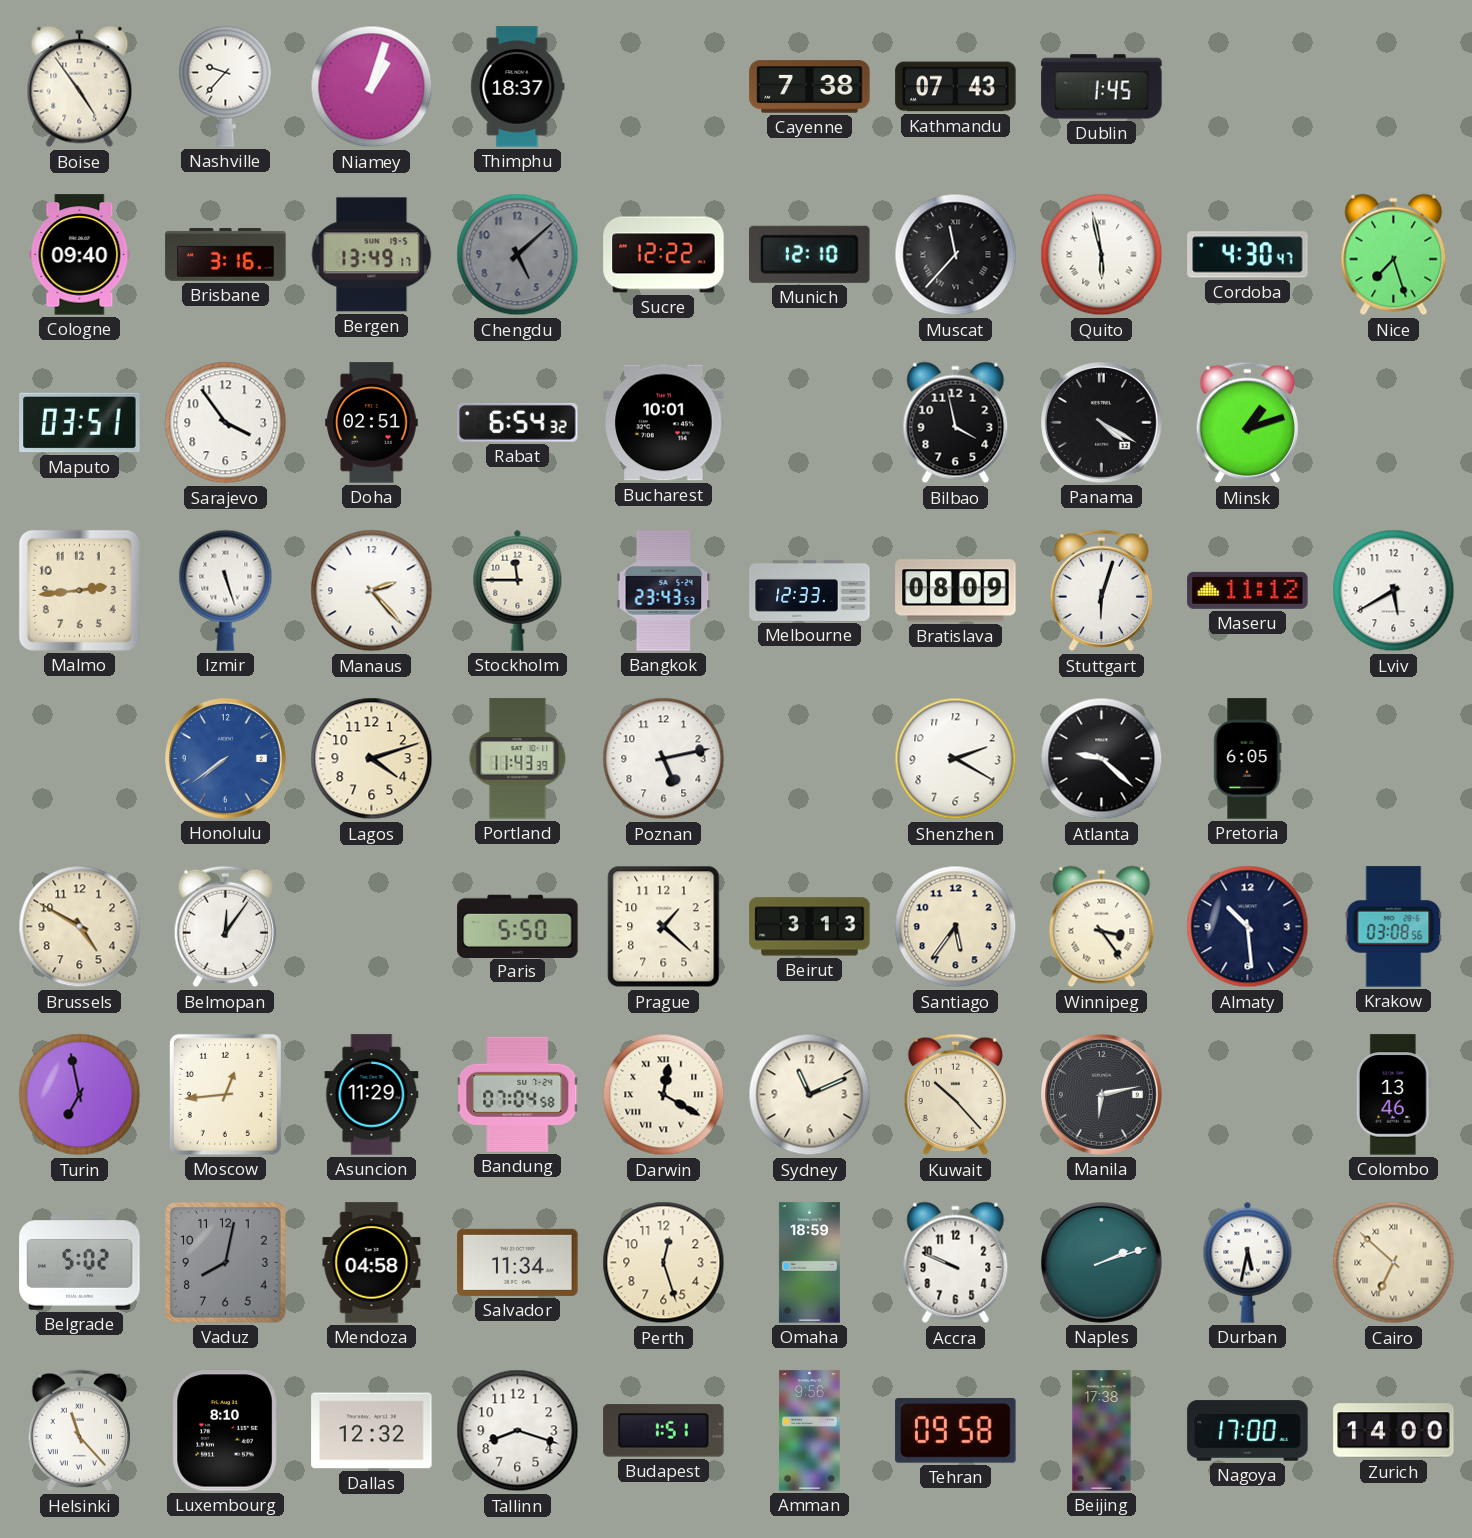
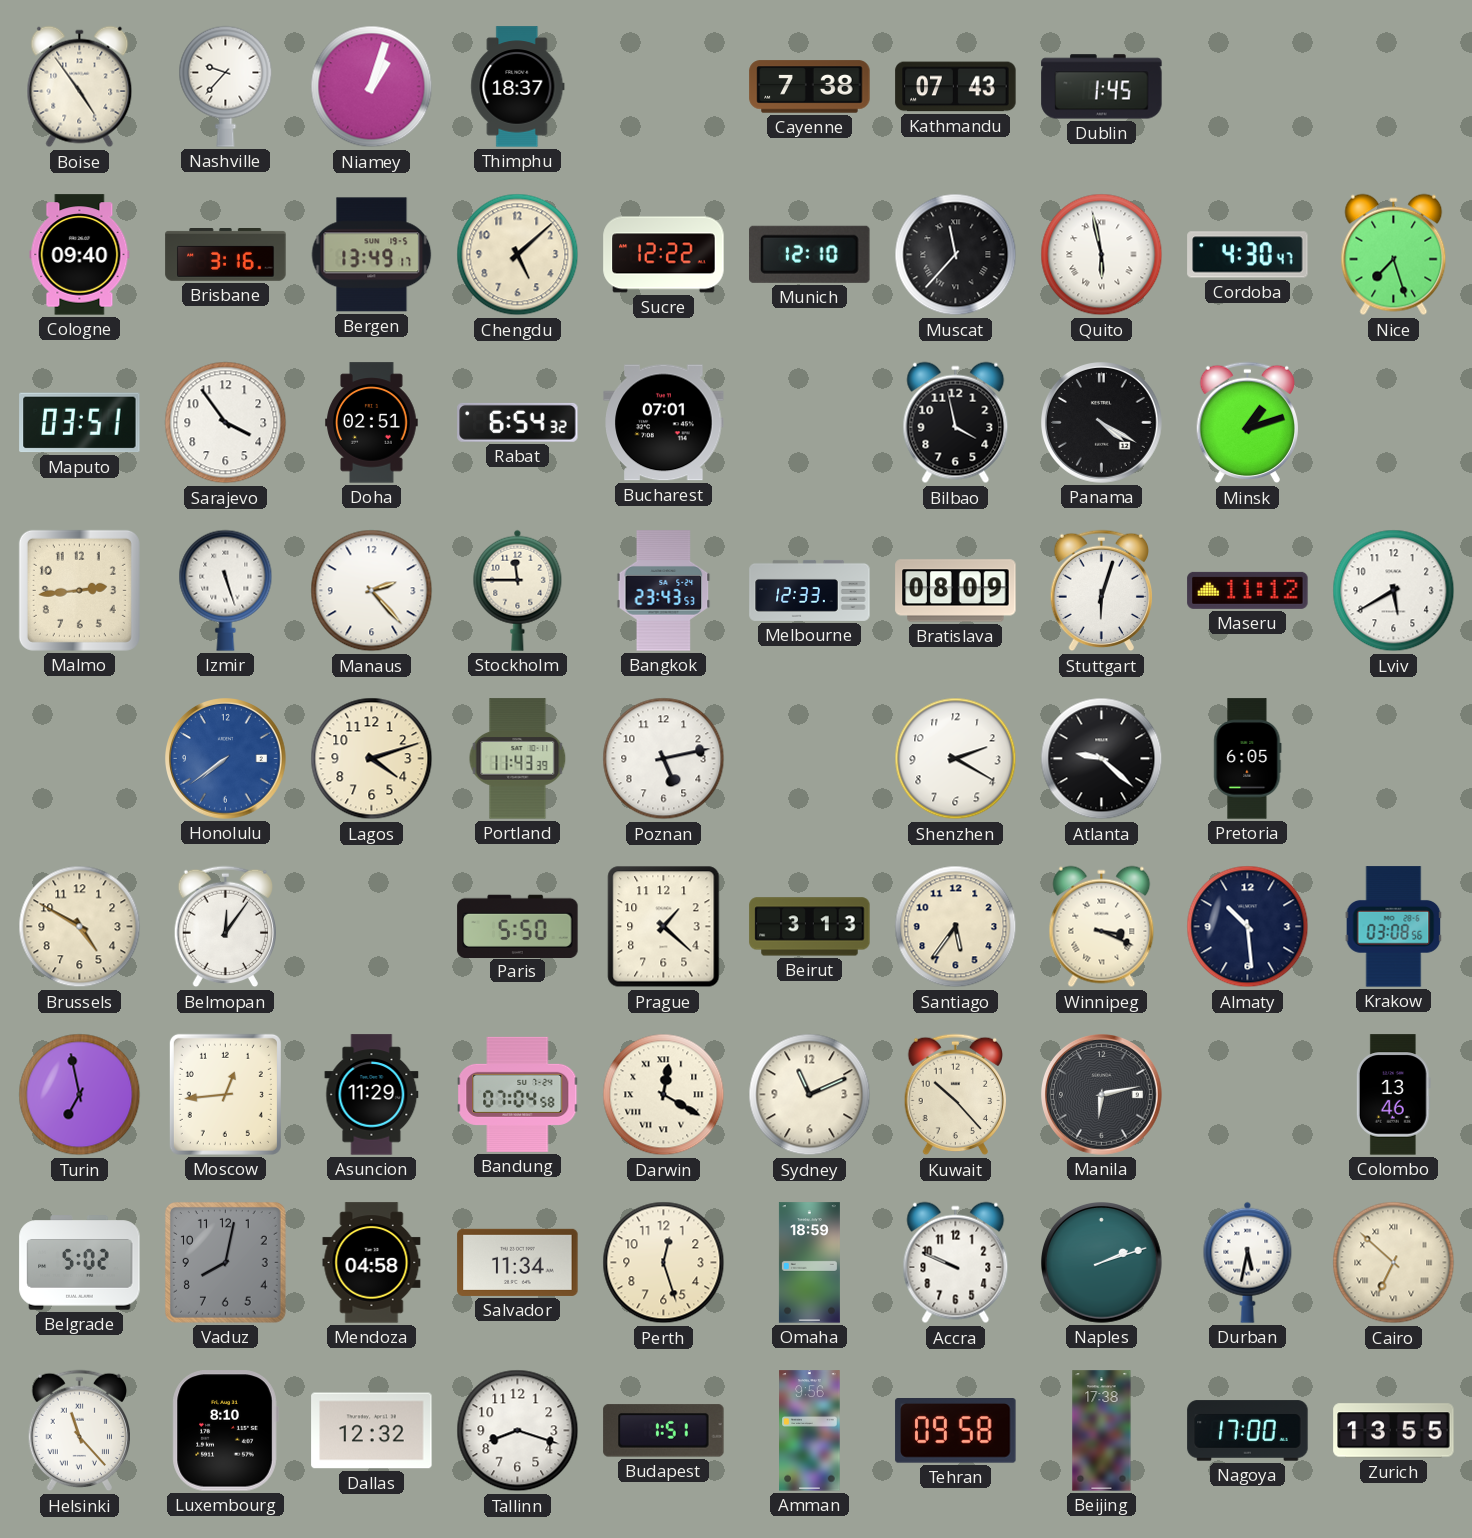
Chengdu dial: grey -> cream
Bucharest: 10:01 -> 07:01
Winnipeg: 3:24 -> 3:19
Zurich: 14:00 -> 13:55
